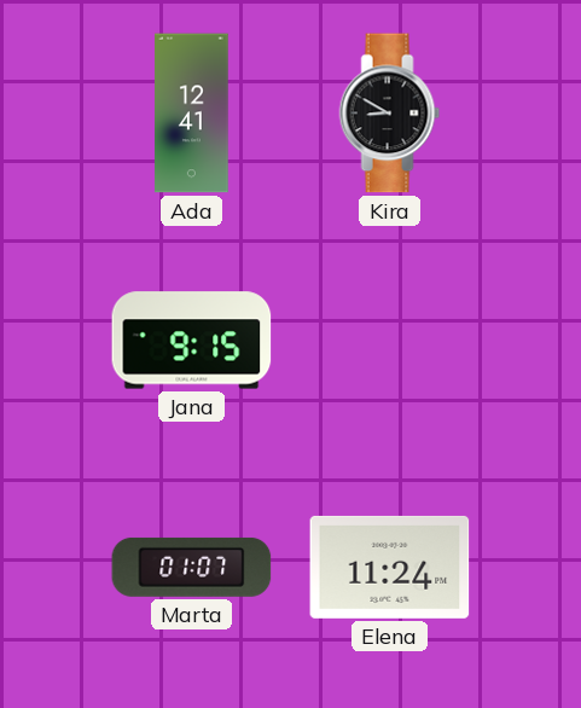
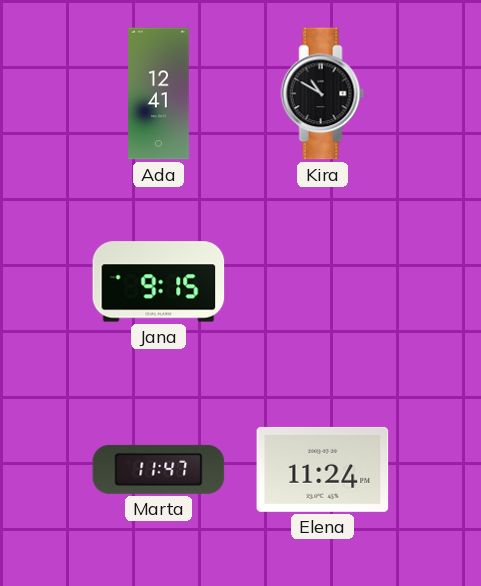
Kira: 8:50 -> 10:50
Marta: 01:07 -> 11:47
